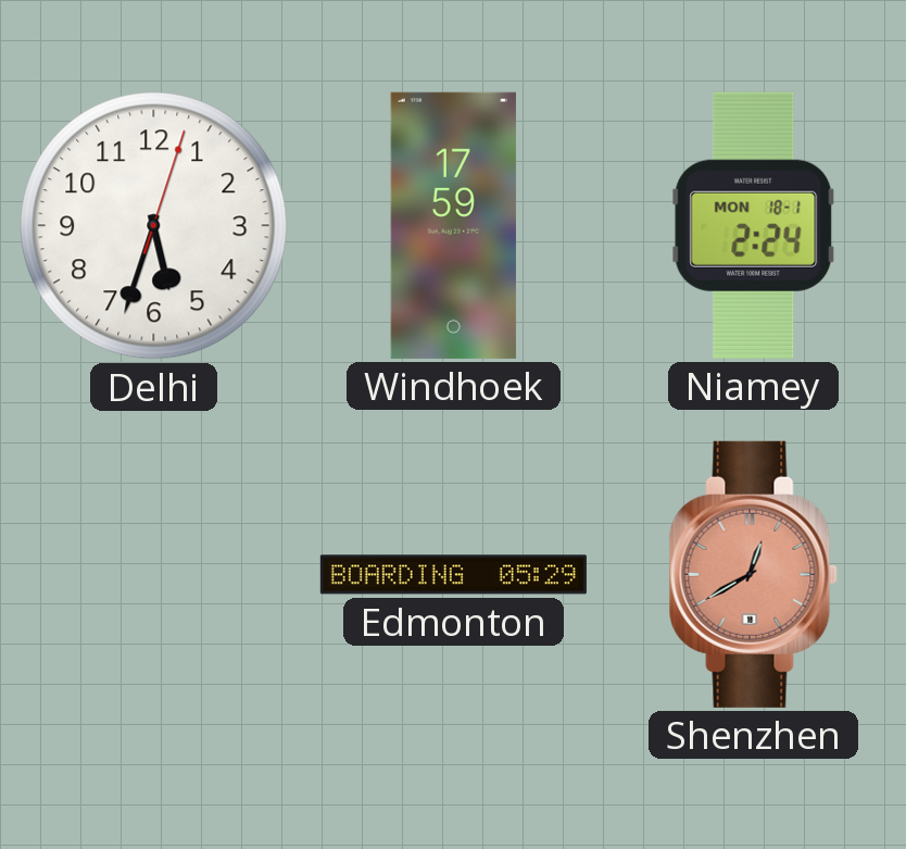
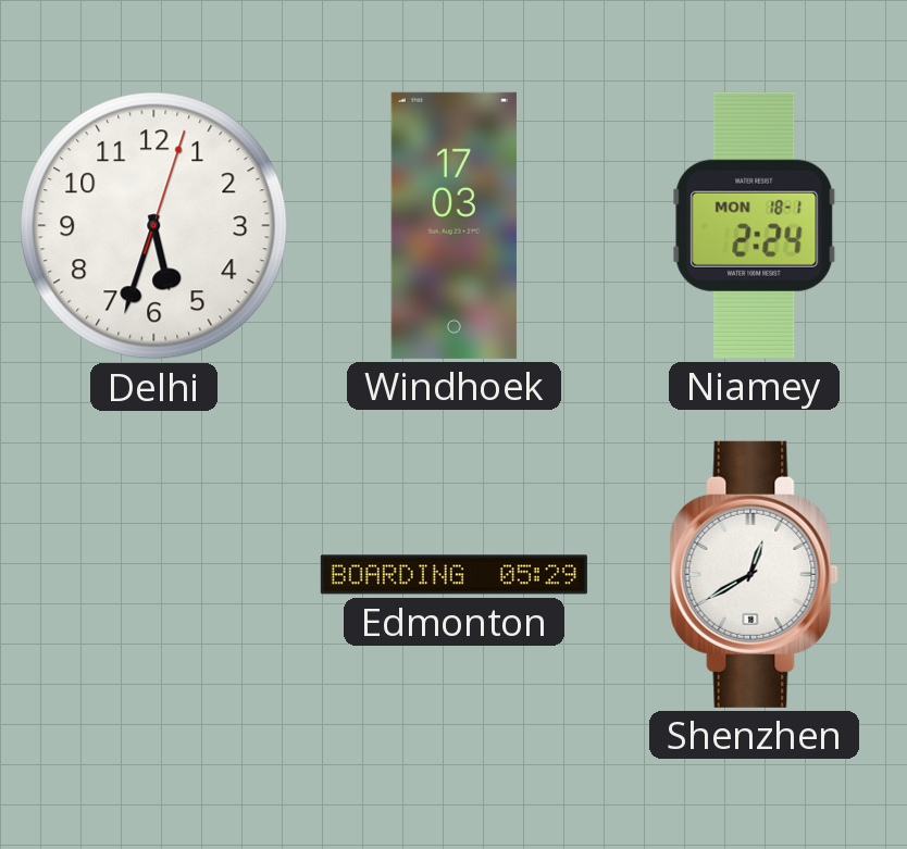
Windhoek: 17:59 -> 17:03
Shenzhen dial: salmon -> white
